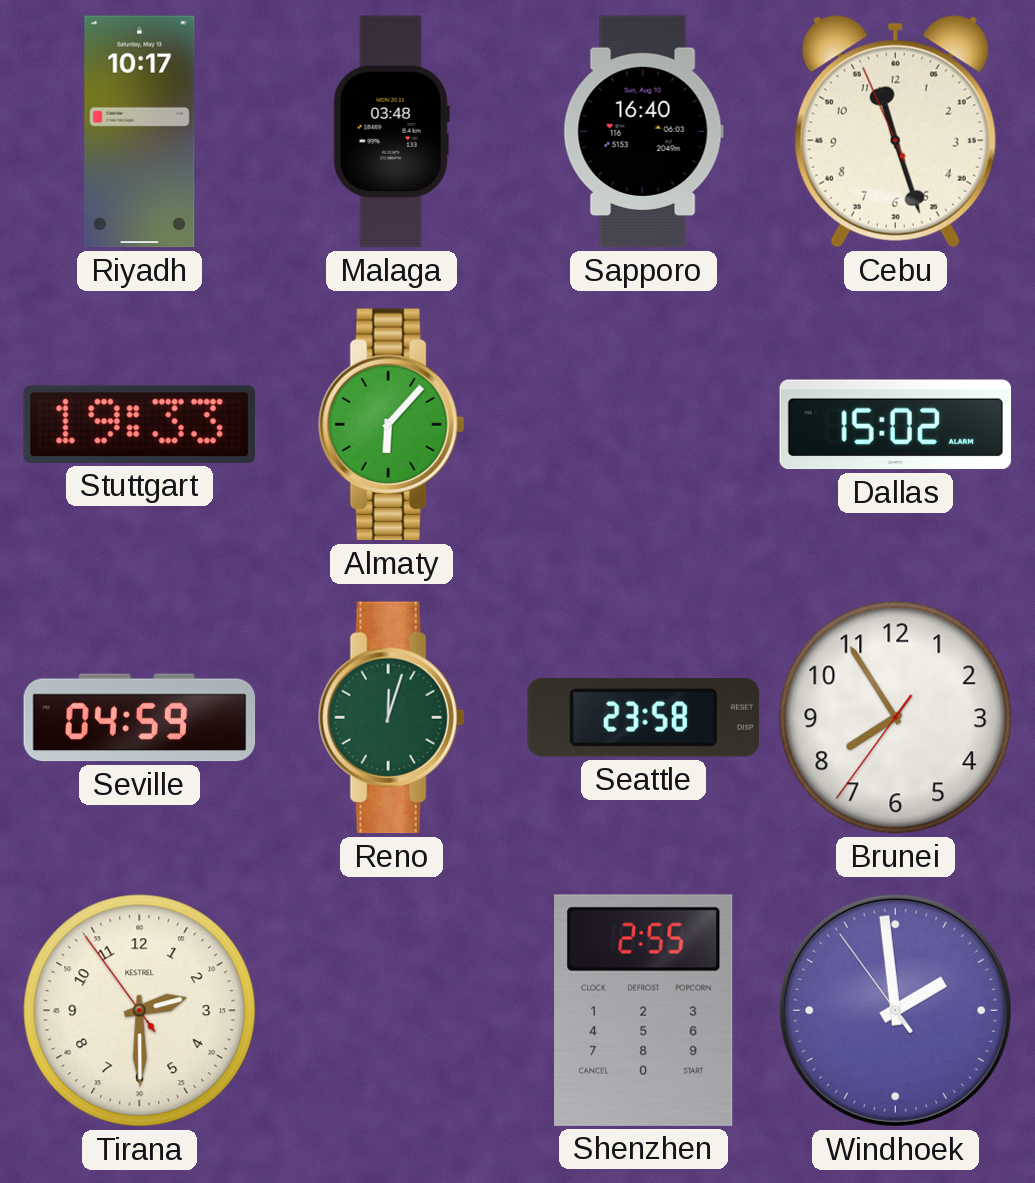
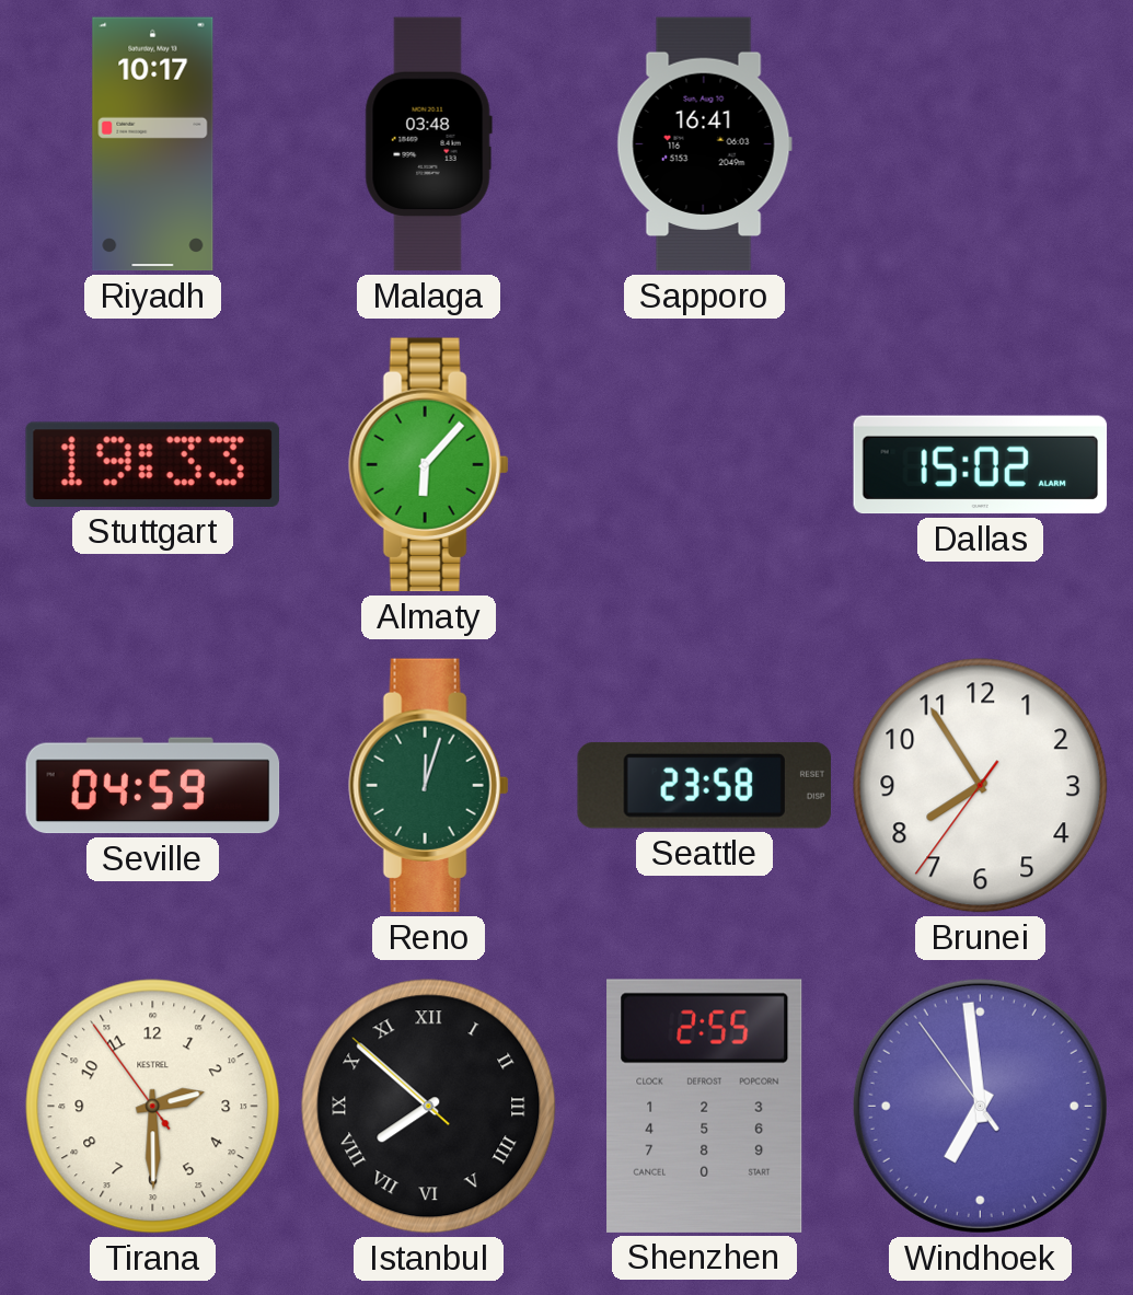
Sapporo: 16:40 -> 16:41
Cebu: 11:26 -> none
Istanbul: none -> 7:51
Windhoek: 1:58 -> 6:58
